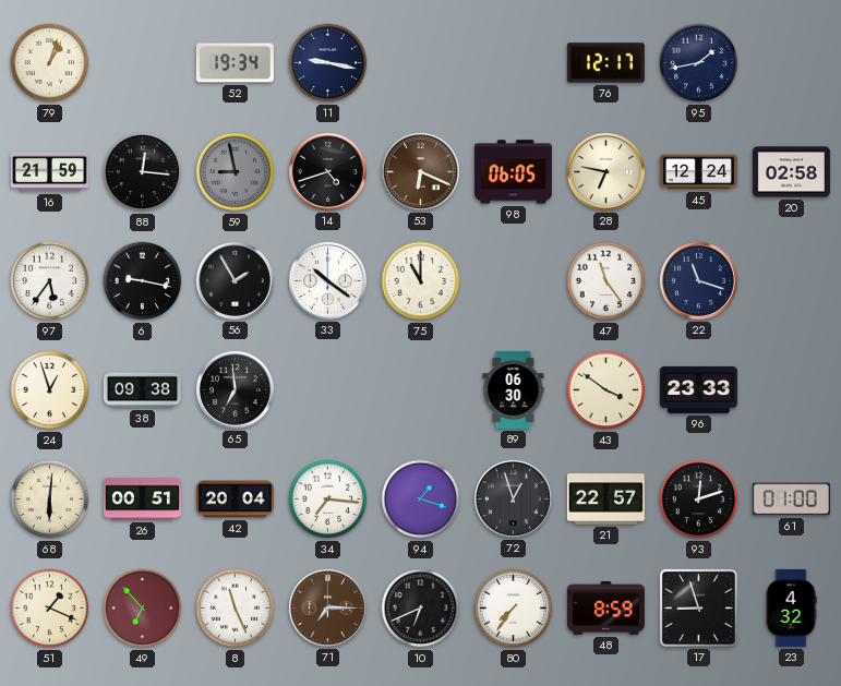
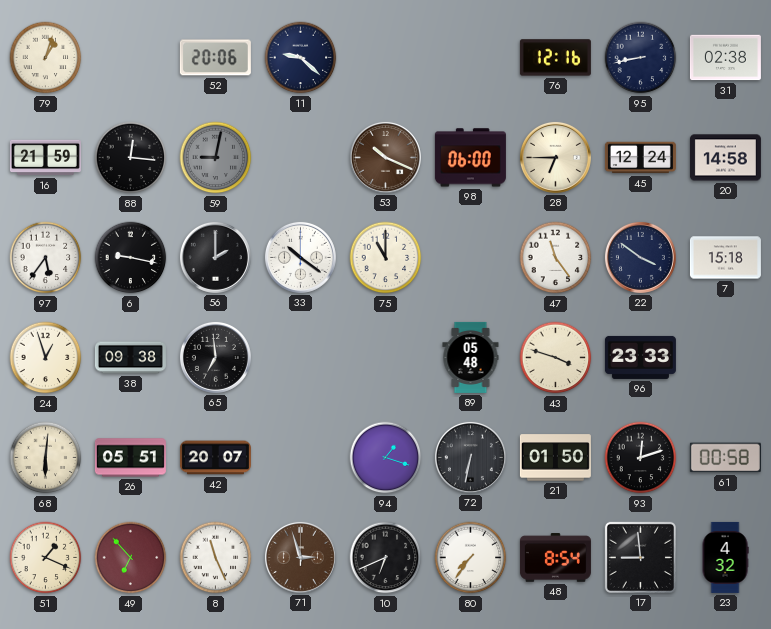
52: 19:34 -> 20:06
11: 9:17 -> 9:22
76: 12:17 -> 12:16
95: 1:43 -> 8:43
31: none -> 02:38
59: 8:58 -> 9:02
14: 4:42 -> none
53: 6:19 -> 10:19
98: 06:05 -> 06:00
28: 6:47 -> 6:45
20: 02:58 -> 14:58
56: 1:55 -> 2:00
22: 11:18 -> 3:51
7: none -> 15:18
89: 06:30 -> 05:48
43: 3:51 -> 3:48
26: 00:51 -> 05:51
42: 20:04 -> 20:07
34: 7:16 -> none
72: 12:57 -> 6:32
21: 22:57 -> 01:50
61: 01:00 -> 00:58
71: 7:15 -> 2:57
48: 8:59 -> 8:54
17: 8:57 -> 8:59
